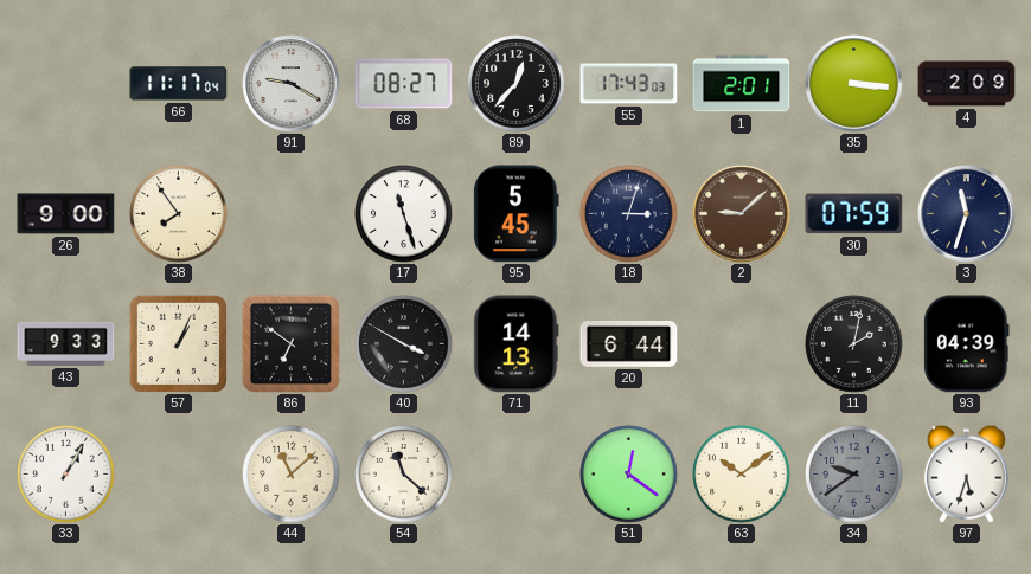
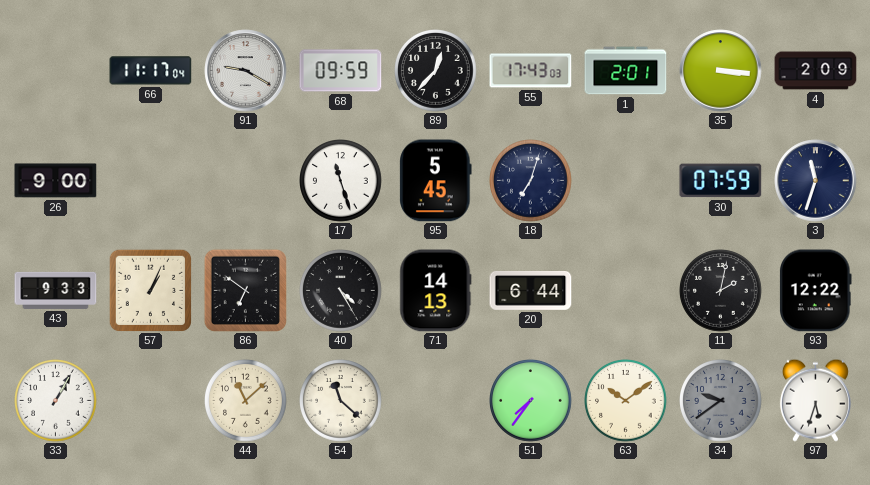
68: 08:27 -> 09:59
38: 7:54 -> none
18: 3:03 -> 7:03
2: 9:08 -> none
40: 3:50 -> 4:25
93: 04:39 -> 12:22
51: 12:21 -> 7:36
